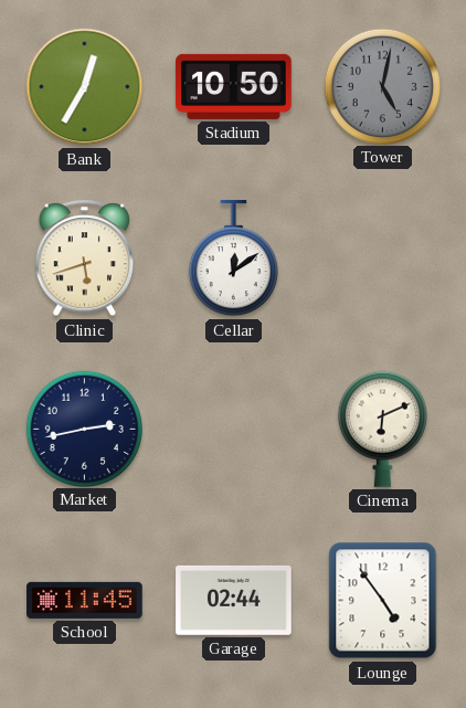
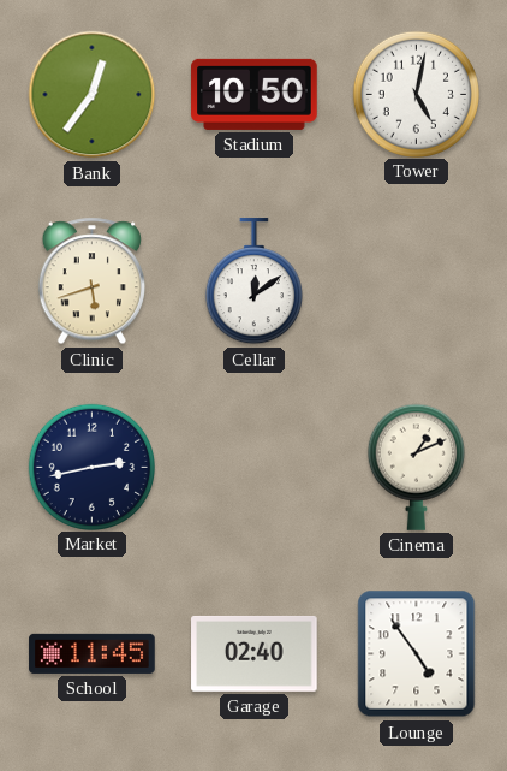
Bank: 12:35 -> 12:36
Tower dial: grey -> white
Cinema: 6:11 -> 1:11
Garage: 02:44 -> 02:40
